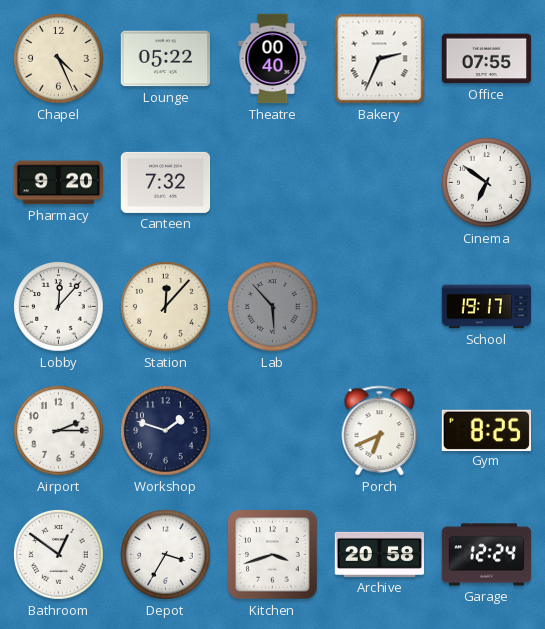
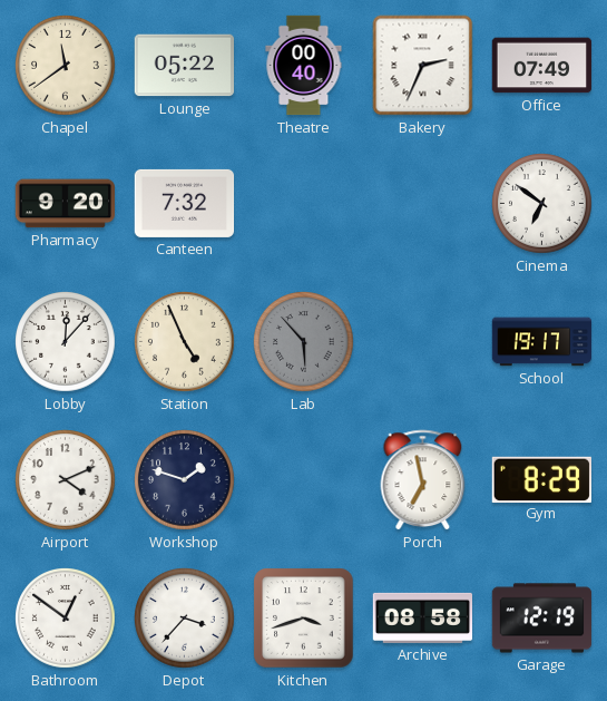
Chapel: 4:26 -> 11:39
Office: 07:55 -> 07:49
Station: 12:07 -> 4:56
Airport: 2:15 -> 4:11
Porch: 6:41 -> 6:58
Gym: 8:25 -> 8:29
Depot: 3:35 -> 3:37
Archive: 20:58 -> 08:58
Garage: 12:24 -> 12:19
